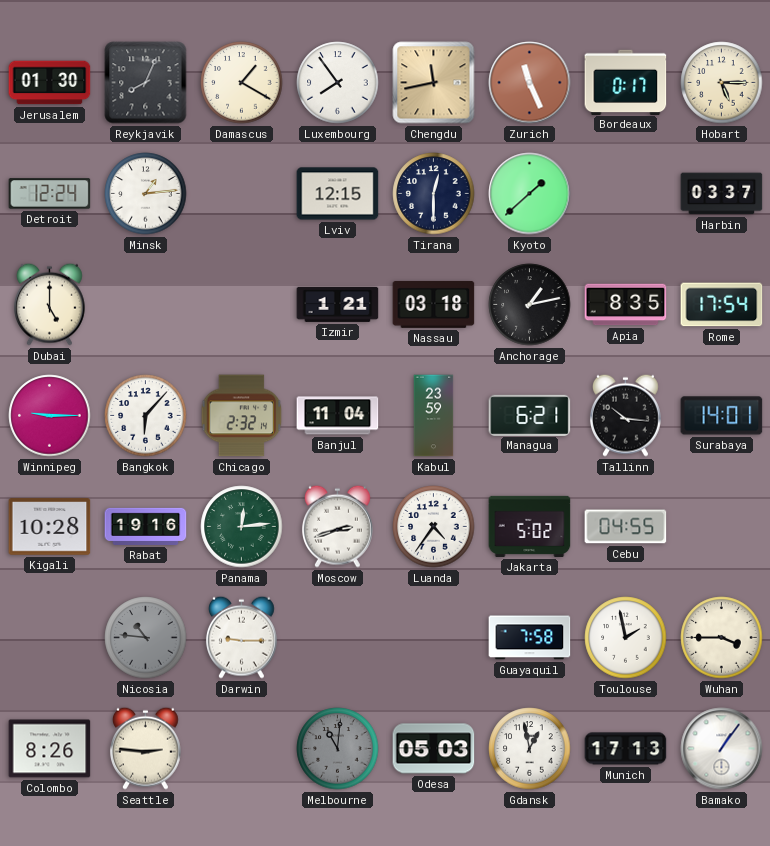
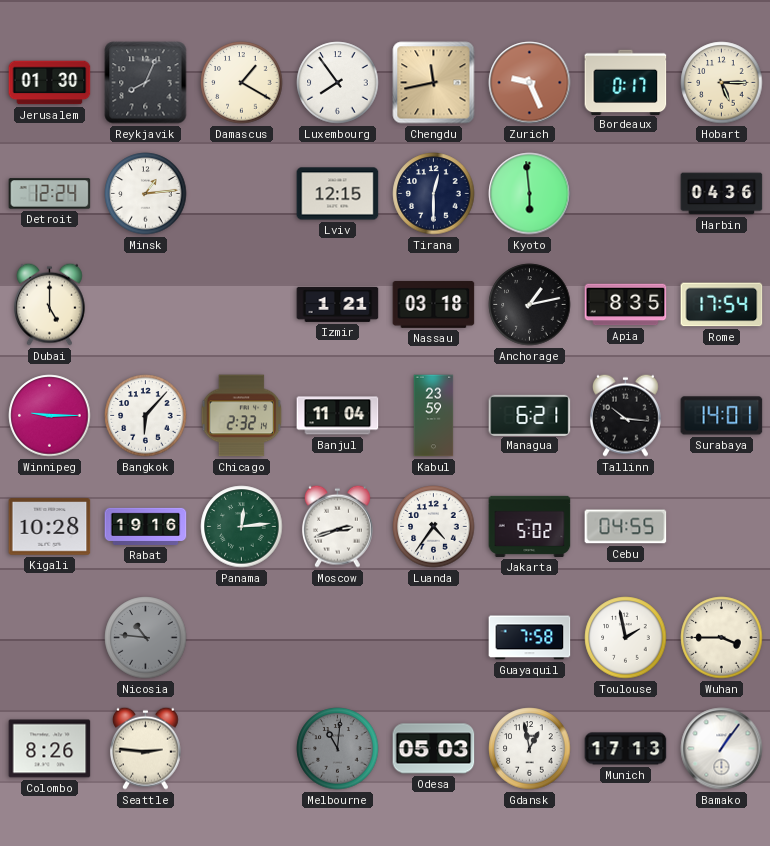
Zurich: 11:26 -> 9:26
Kyoto: 1:38 -> 5:59
Harbin: 03:37 -> 04:36
Darwin: 9:15 -> none
